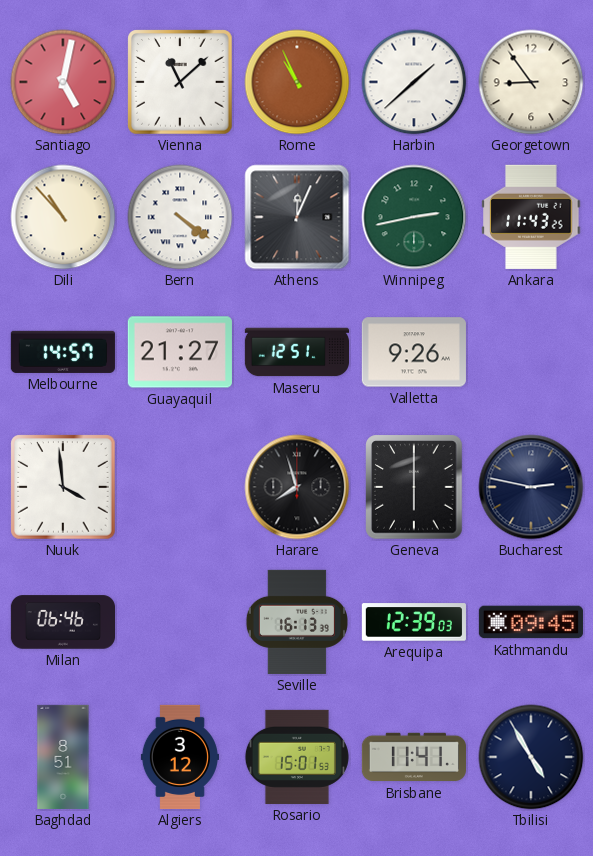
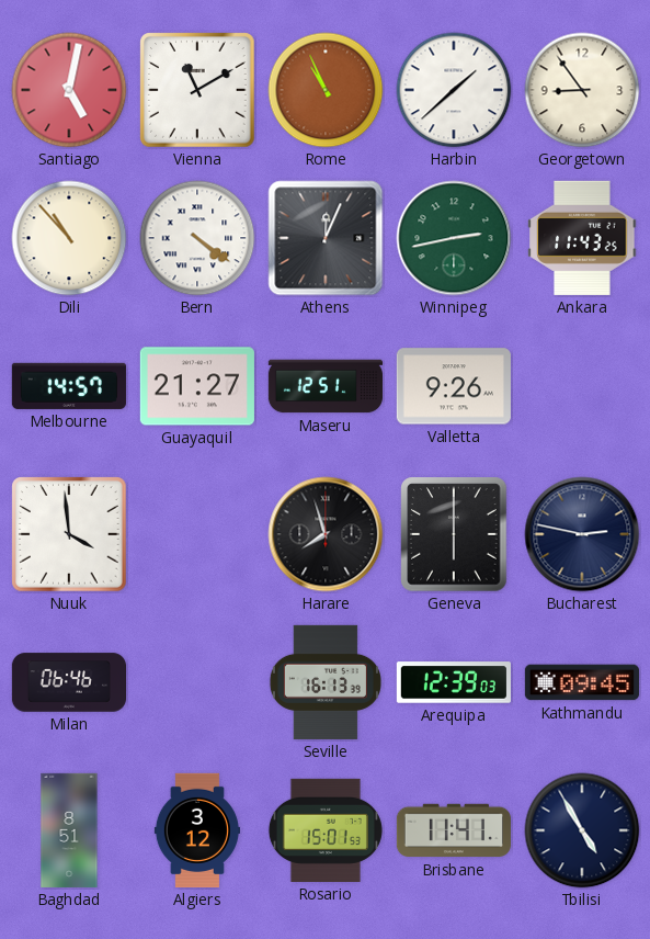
Vienna: 11:08 -> 11:10
